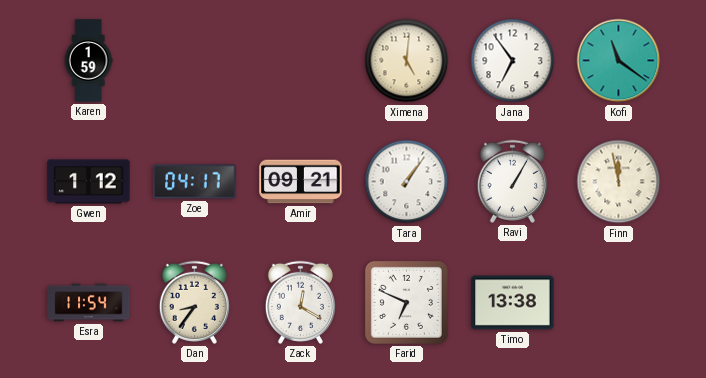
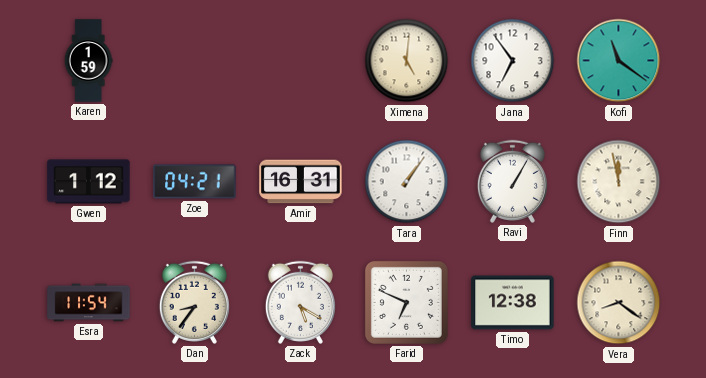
Zoe: 04:17 -> 04:21
Amir: 09:21 -> 16:31
Zack: 12:20 -> 5:20
Timo: 13:38 -> 12:38
Vera: none -> 8:21
